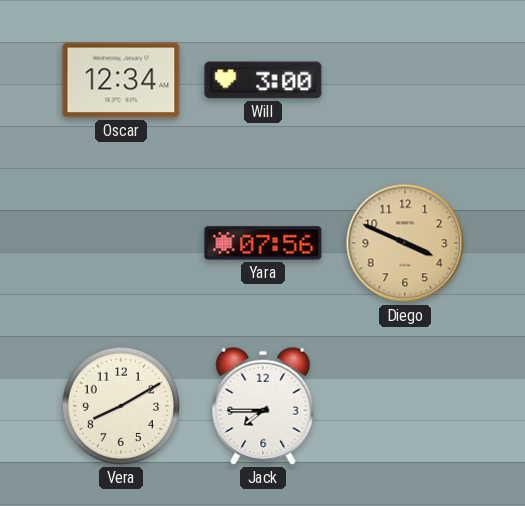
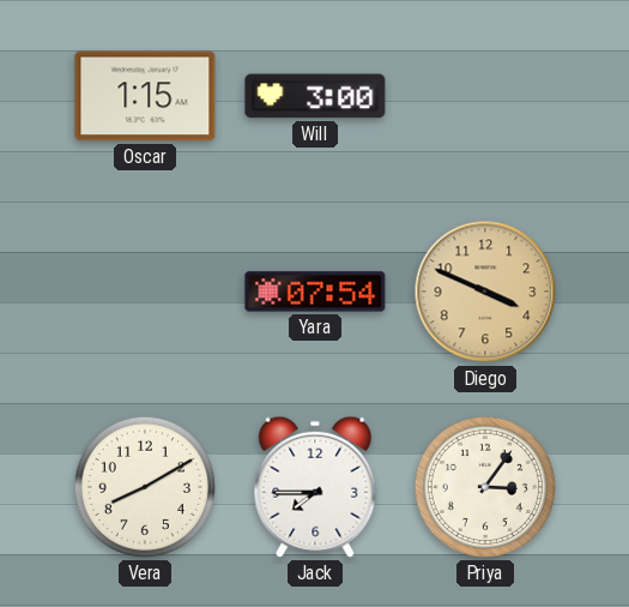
Oscar: 12:34 -> 1:15
Yara: 07:56 -> 07:54
Priya: none -> 3:06
